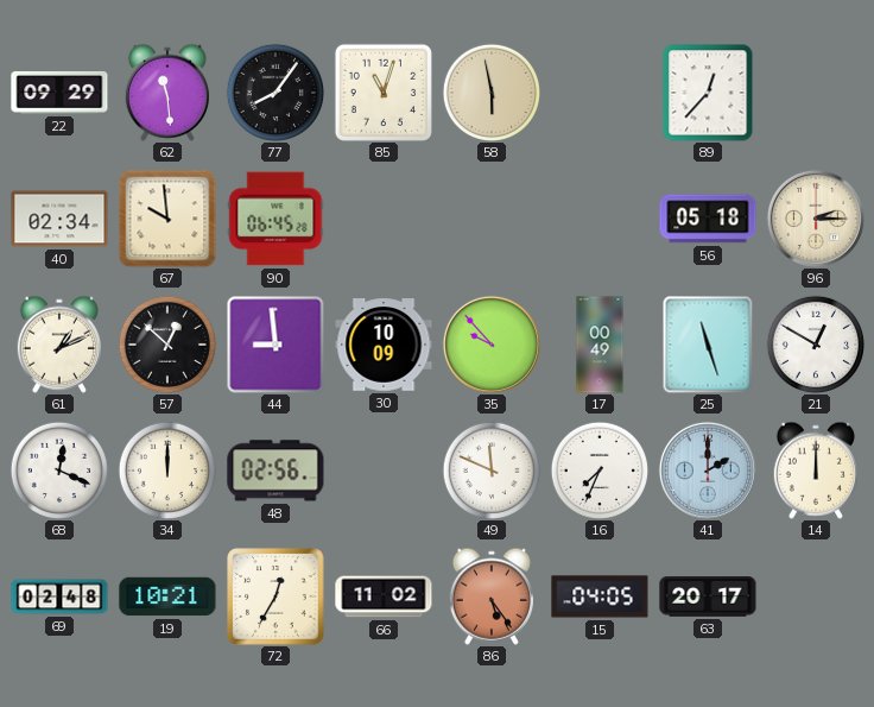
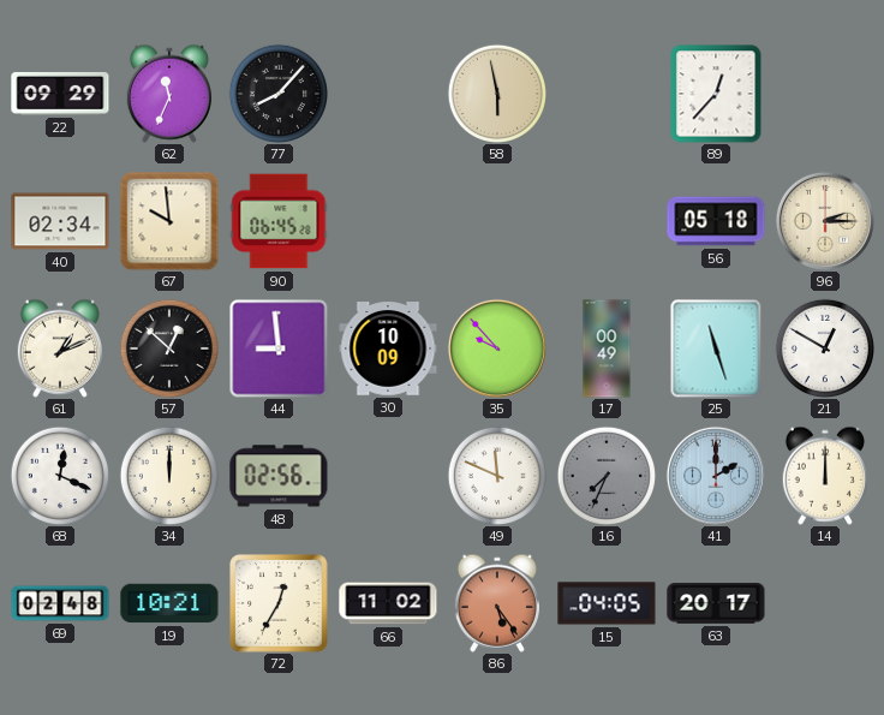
62: 11:29 -> 11:34
77: 8:06 -> 8:07
85: 11:03 -> none
16 dial: white -> grey
